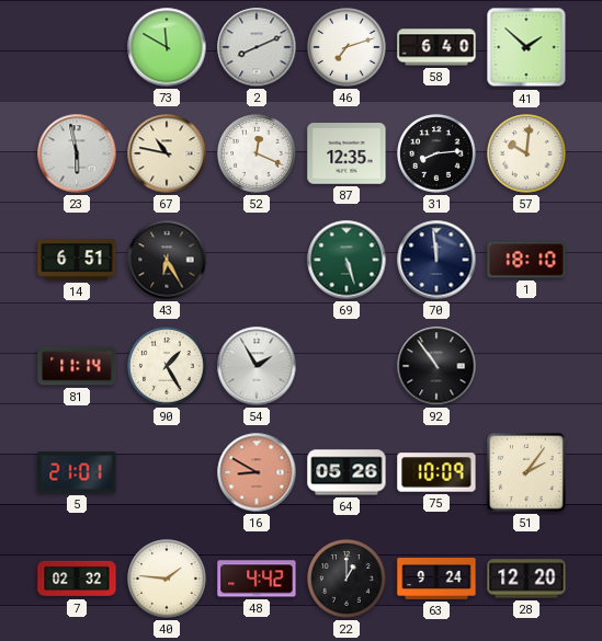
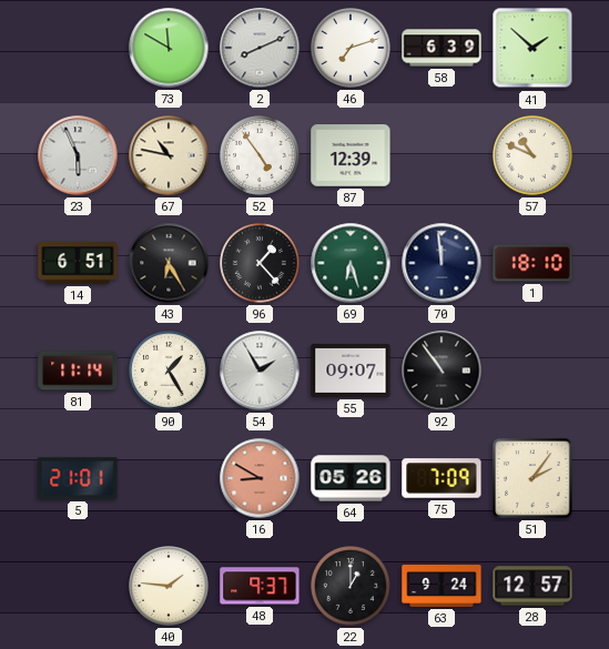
58: 6:40 -> 6:39
23: 5:58 -> 5:56
52: 12:19 -> 4:54
87: 12:35 -> 12:39
31: 8:14 -> none
57: 10:01 -> 10:49
96: none -> 1:23
69: 5:27 -> 6:27
55: none -> 09:07
75: 10:09 -> 7:09
7: 02:32 -> none
48: 4:42 -> 9:37
28: 12:20 -> 12:57
